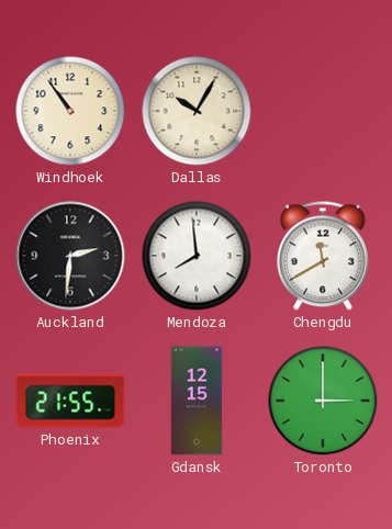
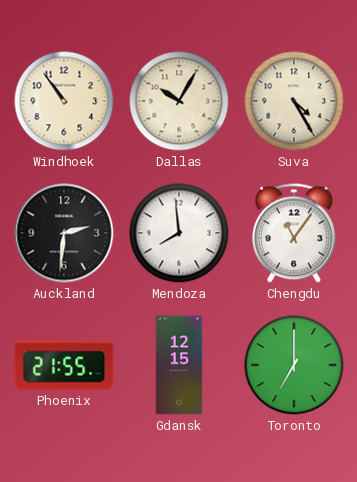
Suva: none -> 4:25
Chengdu: 11:40 -> 11:06
Toronto: 3:00 -> 7:00
